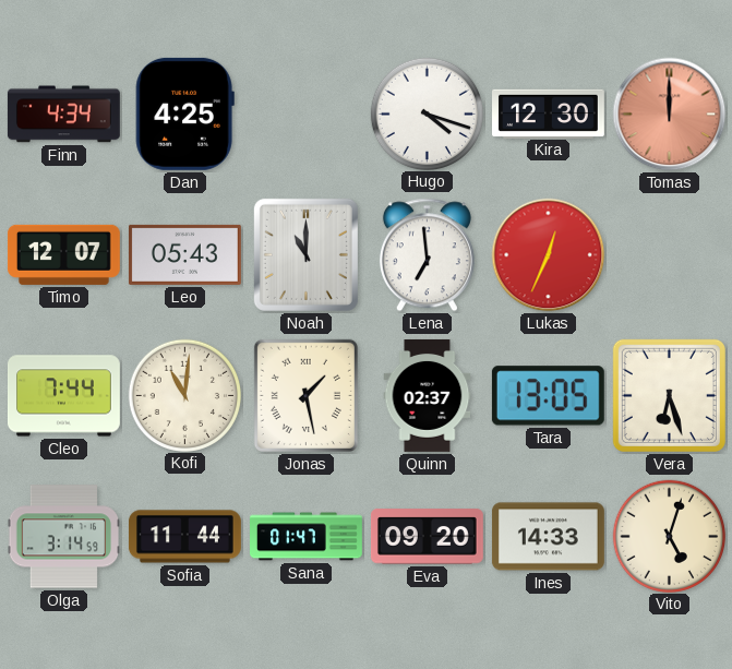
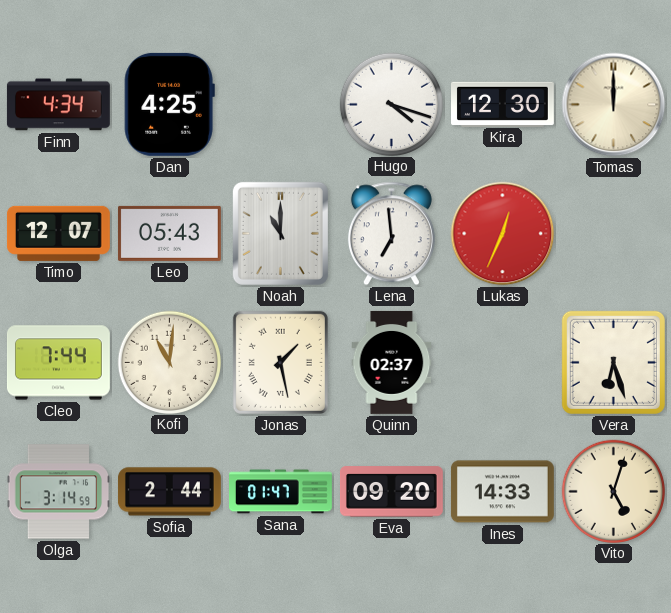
Tomas dial: salmon -> cream
Tara: 13:05 -> none
Sofia: 11:44 -> 2:44
